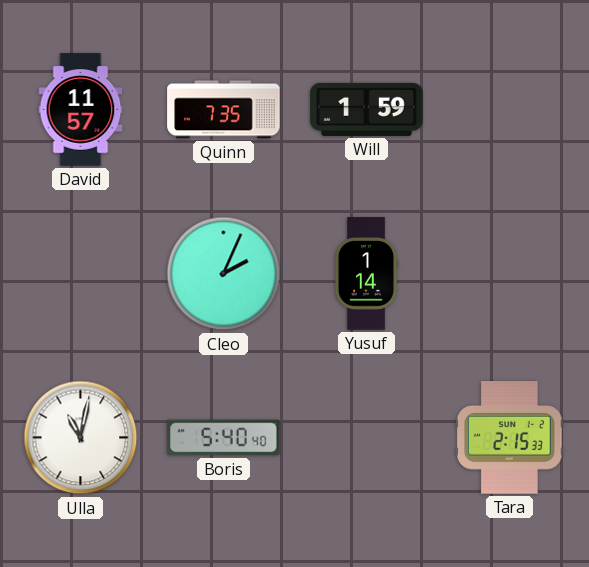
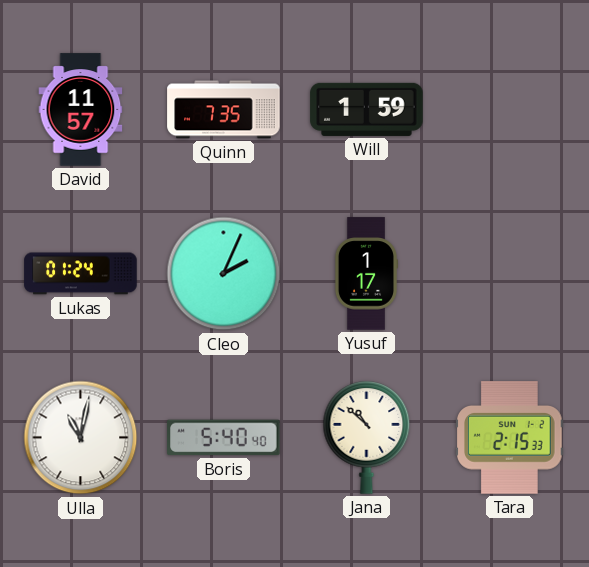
Lukas: none -> 01:24
Yusuf: 1:14 -> 1:17
Jana: none -> 10:52
